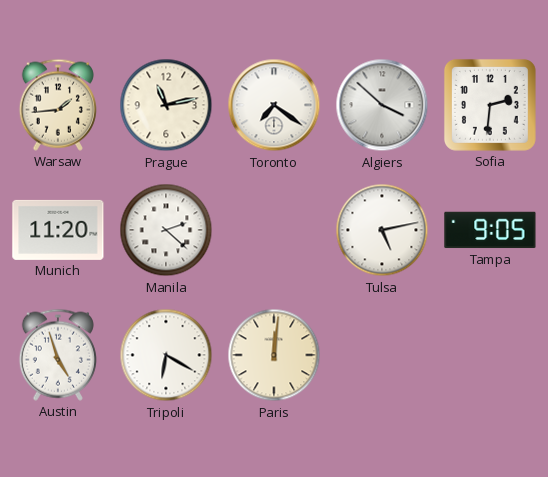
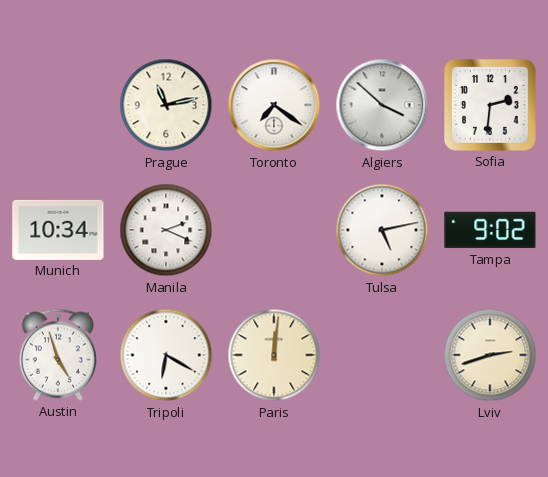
Warsaw: 1:44 -> none
Munich: 11:20 -> 10:34
Manila: 2:22 -> 2:19
Tampa: 9:05 -> 9:02
Lviv: none -> 2:42
